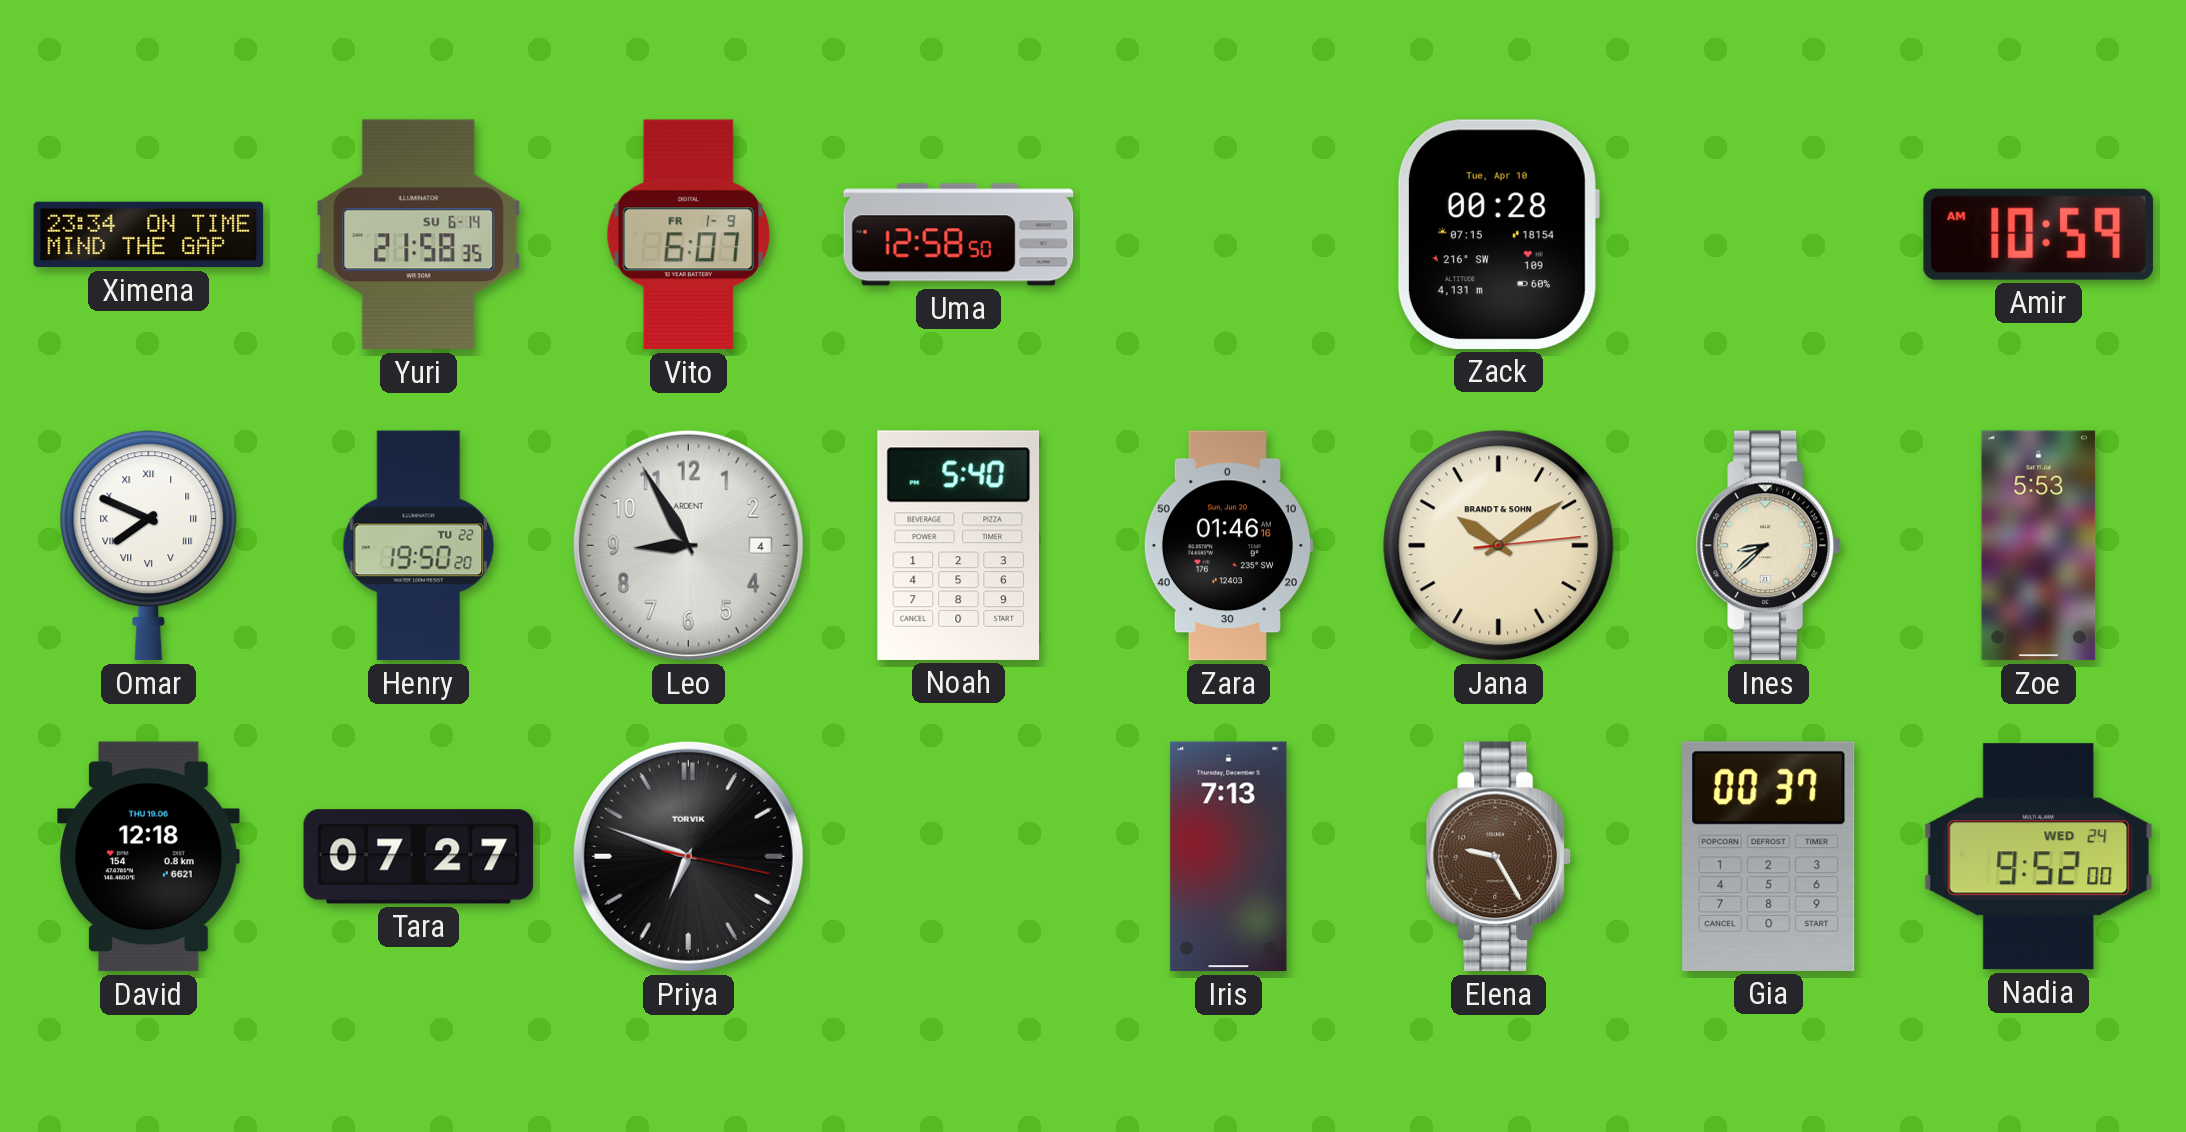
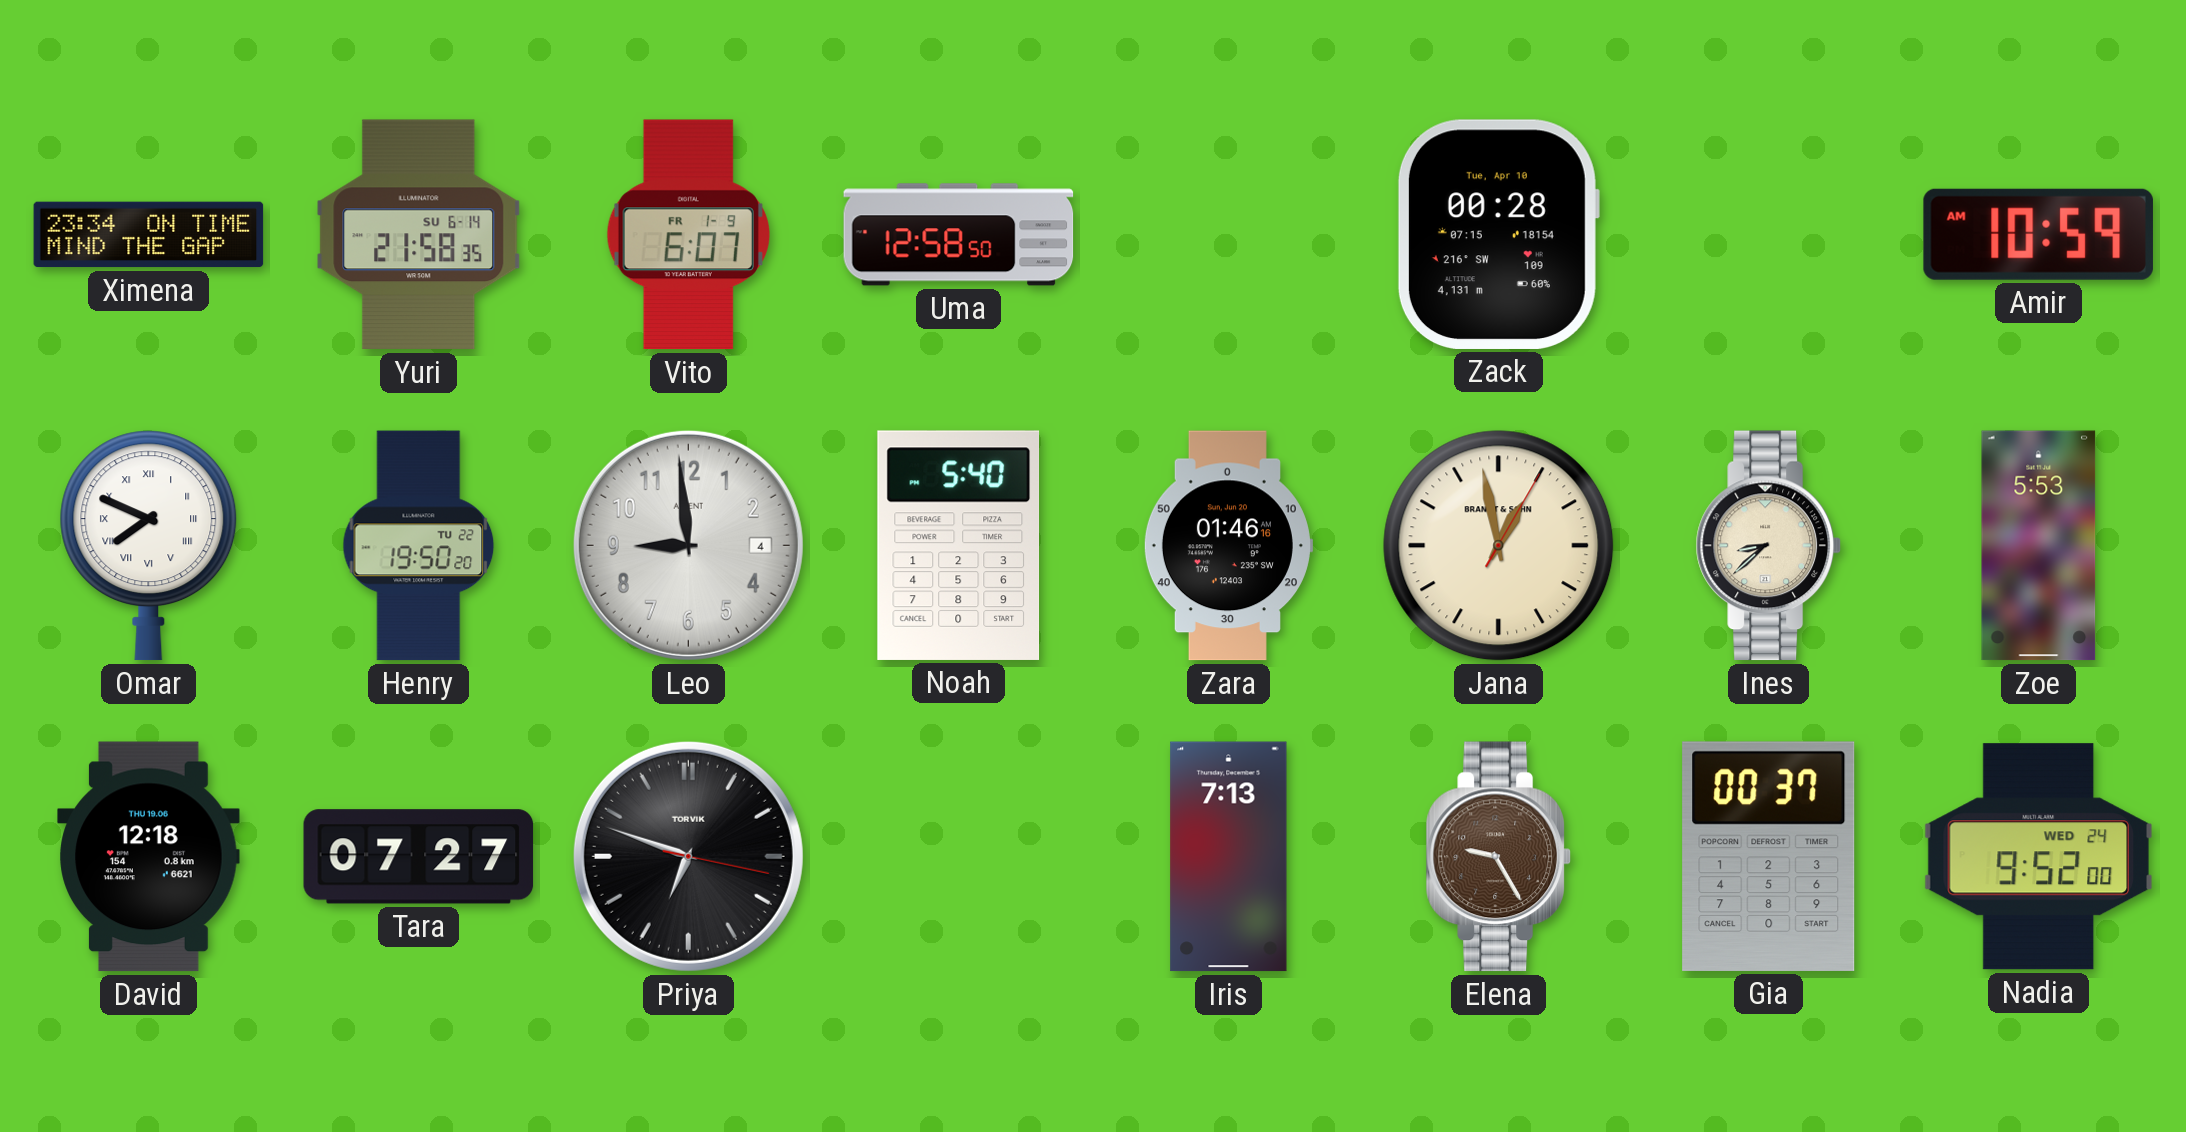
Leo: 8:55 -> 8:59
Jana: 10:09 -> 12:58
